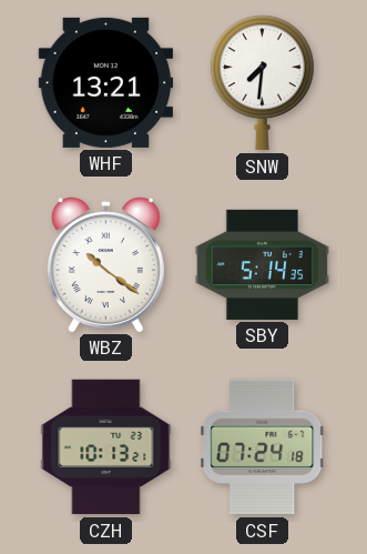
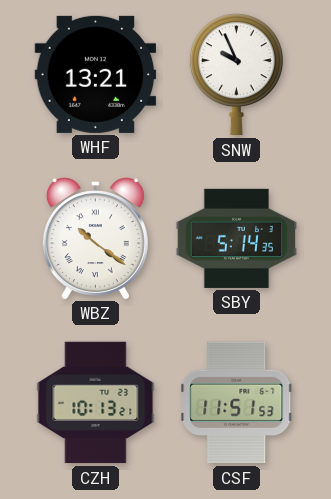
SNW: 7:31 -> 9:56
CSF: 07:24 -> 11:51
